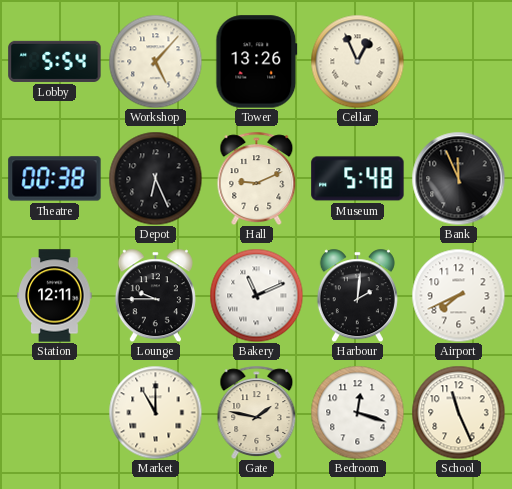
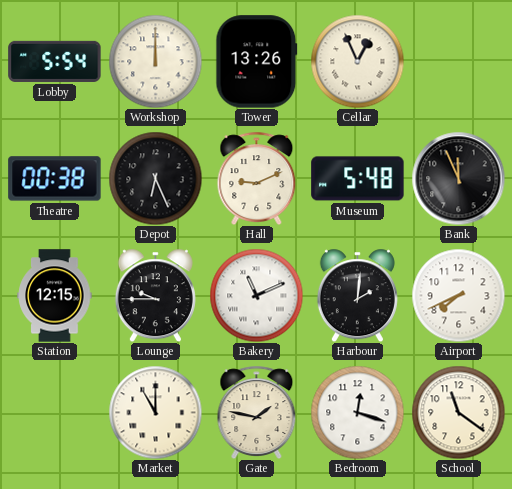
Workshop: 5:07 -> 12:00
Station: 12:11 -> 12:15
School: 11:26 -> 11:21
